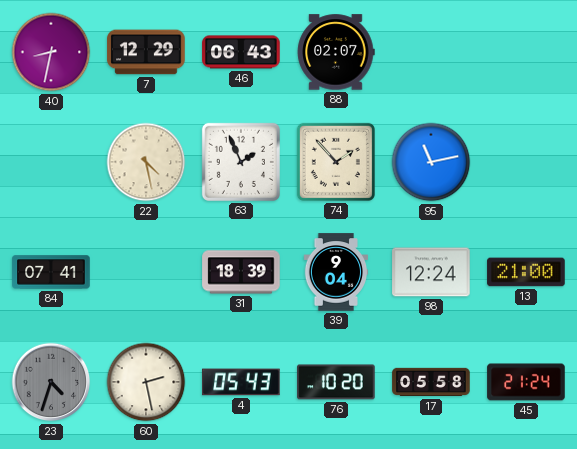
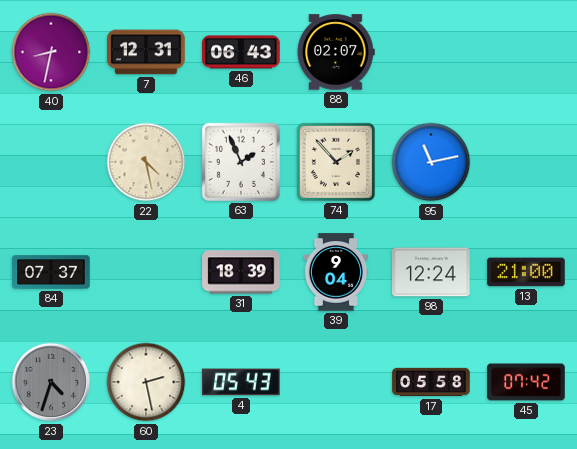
7: 12:29 -> 12:31
84: 07:41 -> 07:37
76: 10:20 -> none
45: 21:24 -> 07:42
